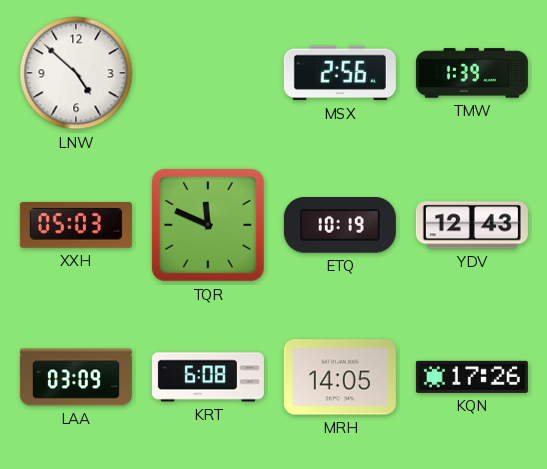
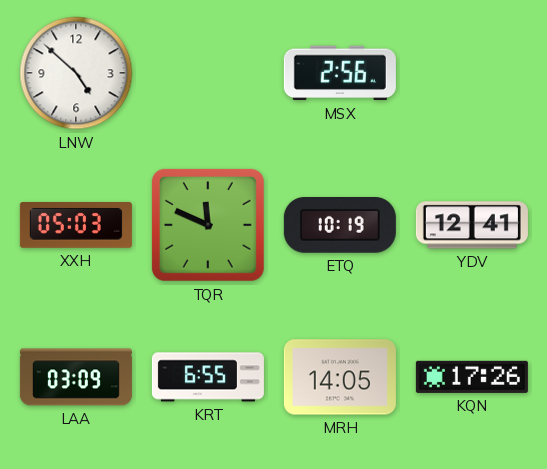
TMW: 1:39 -> none
YDV: 12:43 -> 12:41
KRT: 6:08 -> 6:55
